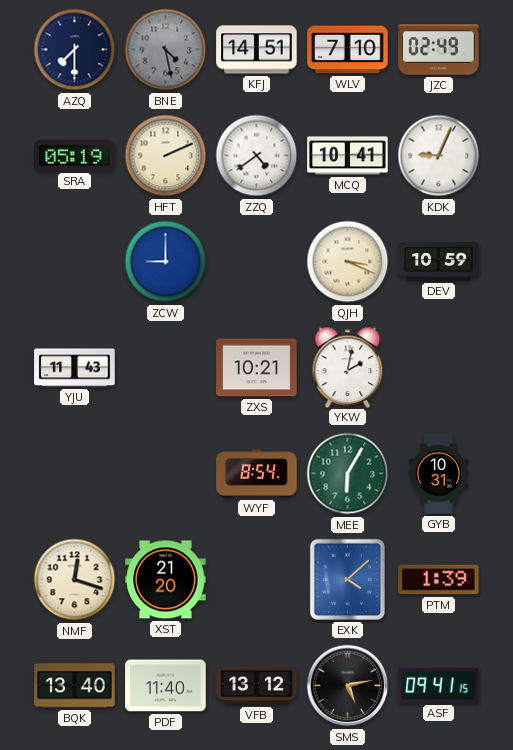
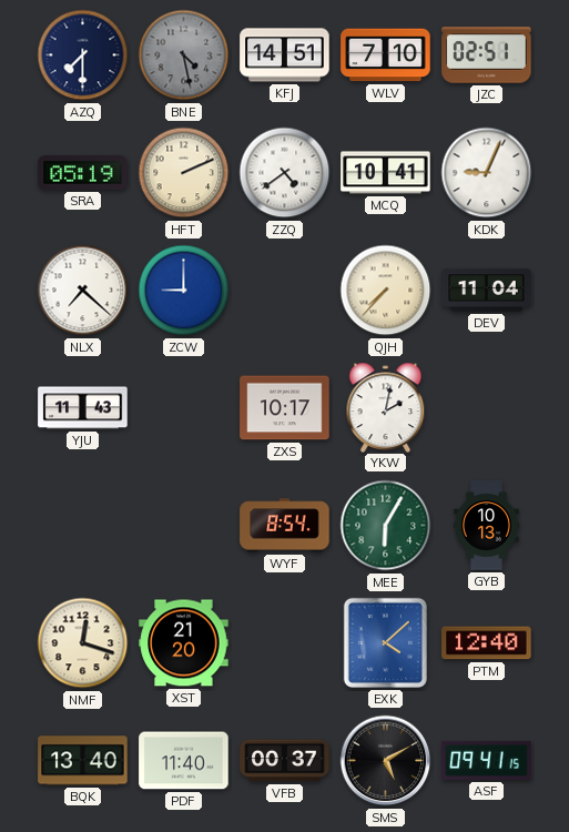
JZC: 02:49 -> 02:51
NLX: none -> 7:22
QJH: 3:19 -> 7:37
DEV: 10:59 -> 11:04
ZXS: 10:21 -> 10:17
GYB: 10:31 -> 10:13
PTM: 1:39 -> 12:40
VFB: 13:12 -> 00:37
SMS: 5:13 -> 5:10
